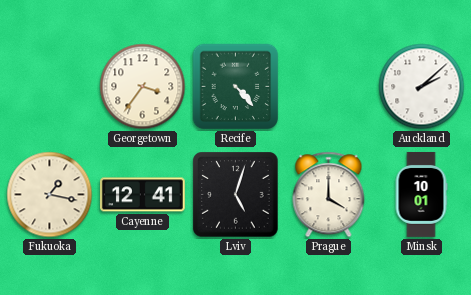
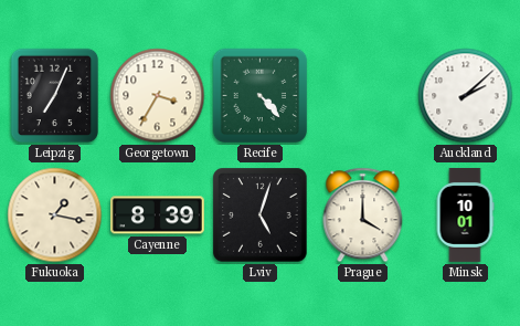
Leipzig: none -> 7:04
Georgetown: 3:36 -> 3:35
Cayenne: 12:41 -> 8:39
